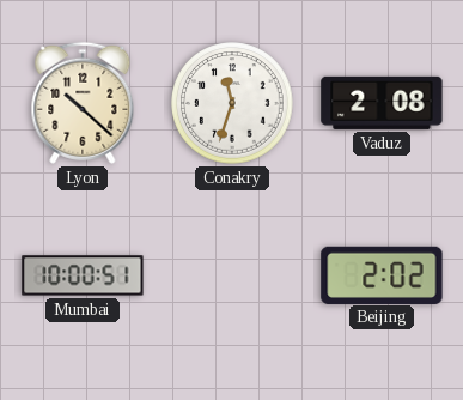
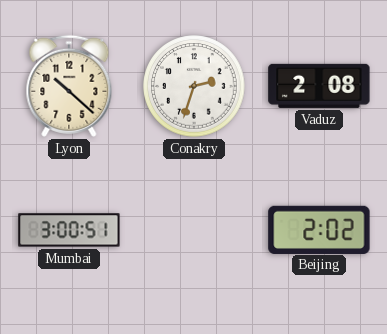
Conakry: 11:33 -> 2:33
Mumbai: 10:00 -> 3:00
